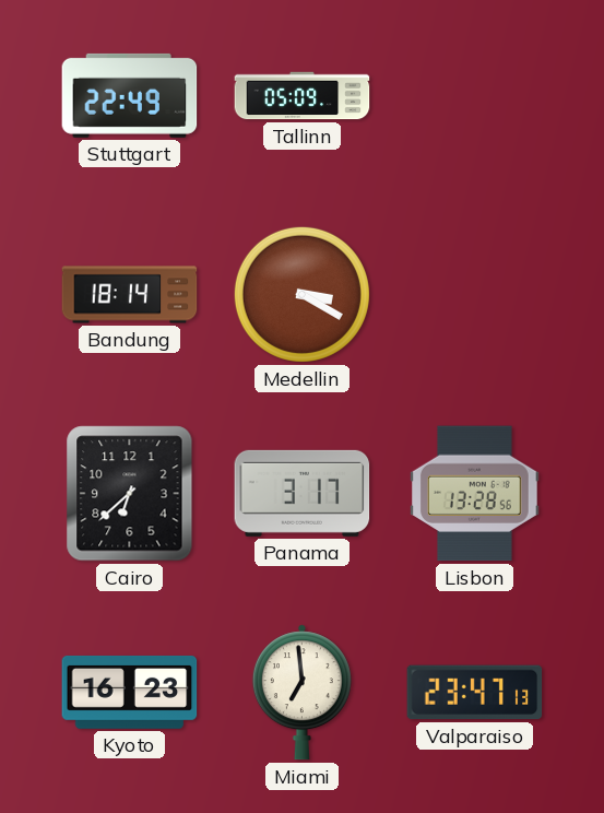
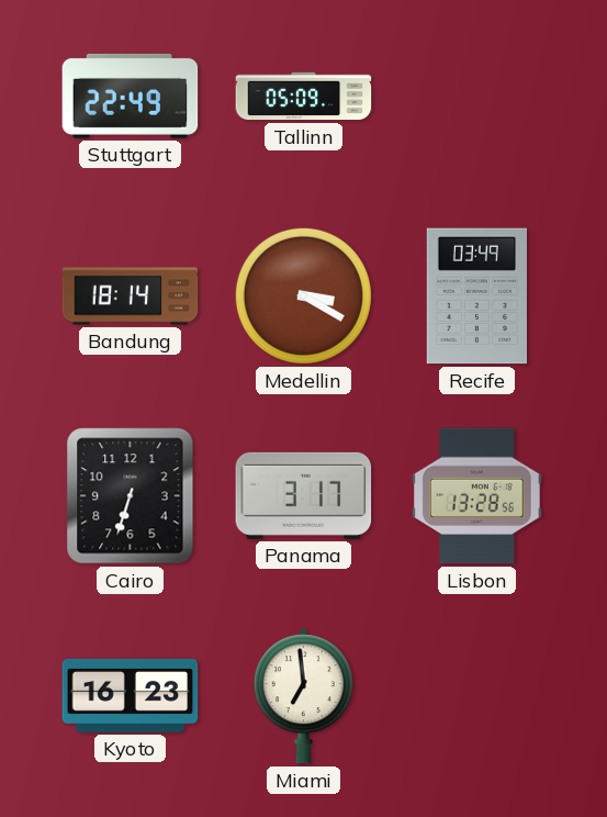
Recife: none -> 03:49
Cairo: 6:38 -> 6:33
Valparaiso: 23:47 -> none
